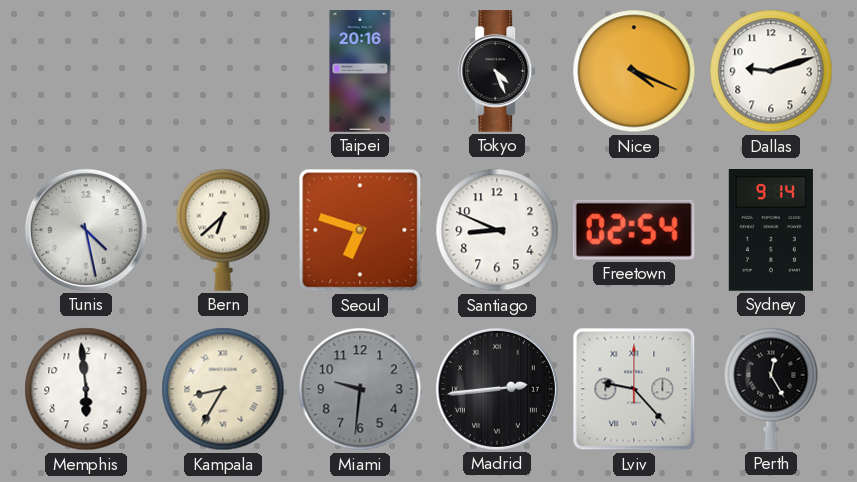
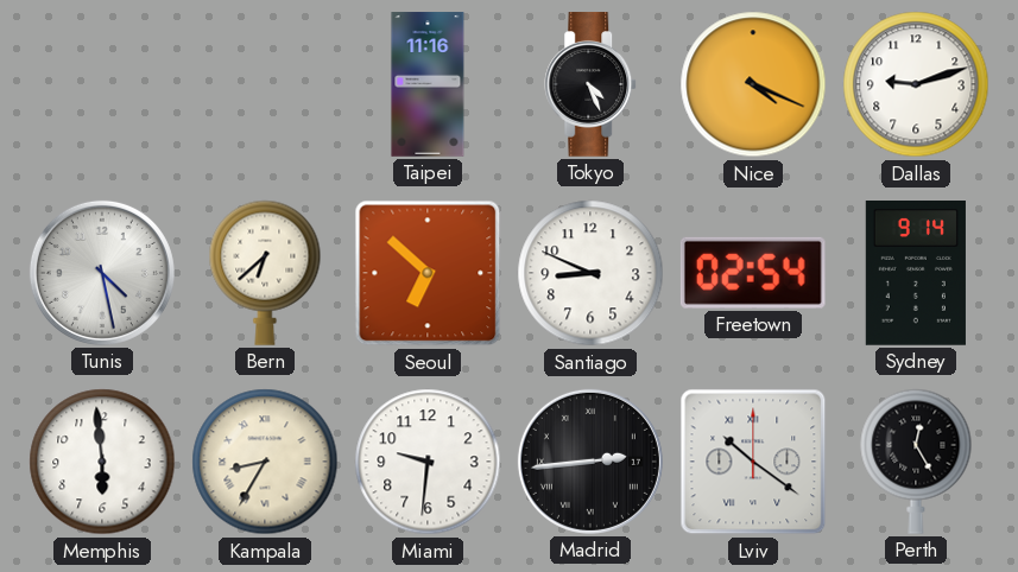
Taipei: 20:16 -> 11:16
Seoul: 6:48 -> 6:52
Miami dial: grey -> white
Lviv: 9:23 -> 10:21
